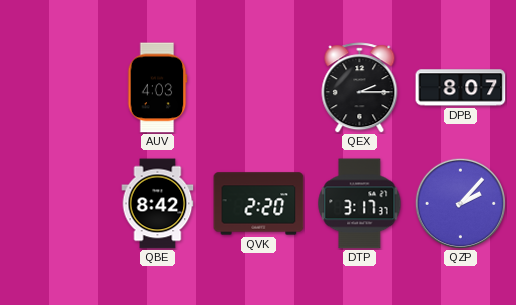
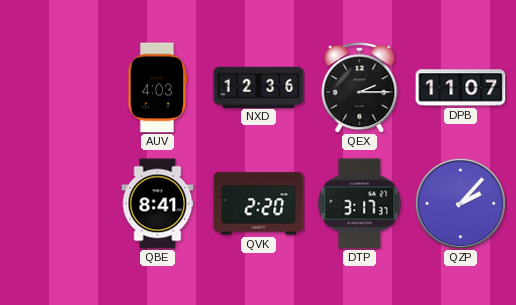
NXD: none -> 12:36
DPB: 8:07 -> 11:07
QBE: 8:42 -> 8:41
